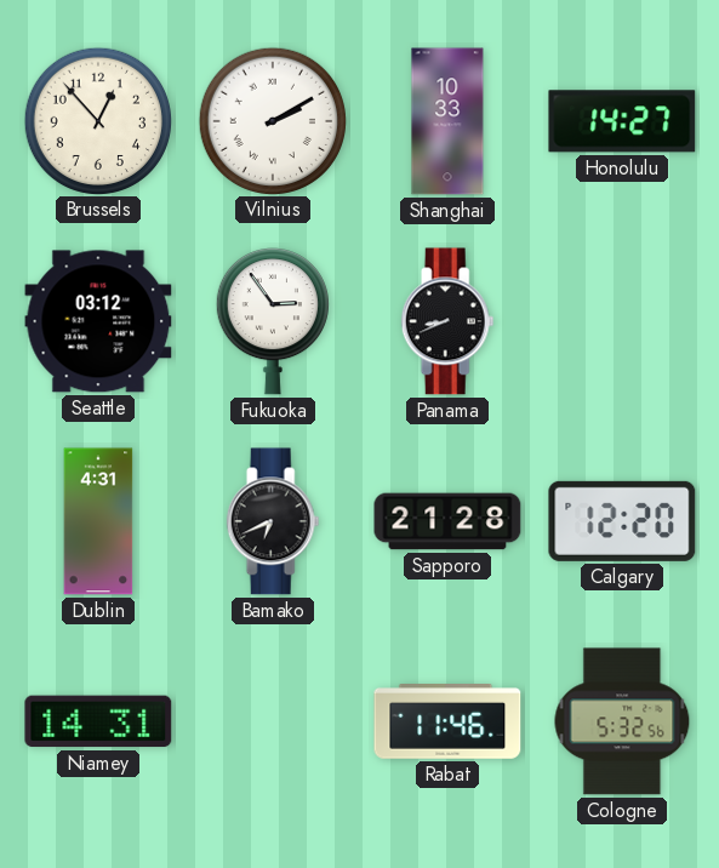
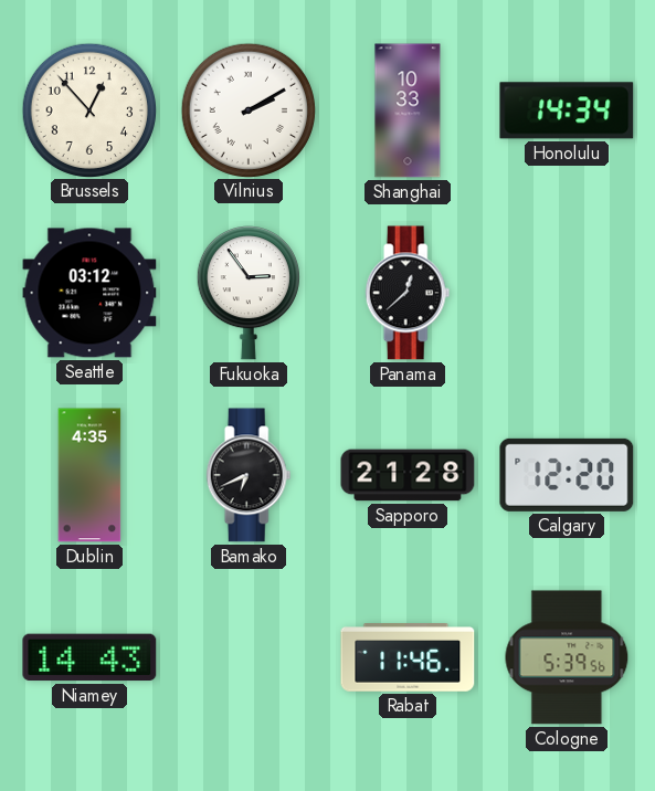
Honolulu: 14:27 -> 14:34
Panama: 8:41 -> 12:38
Dublin: 4:31 -> 4:35
Niamey: 14:31 -> 14:43
Cologne: 5:32 -> 5:39
